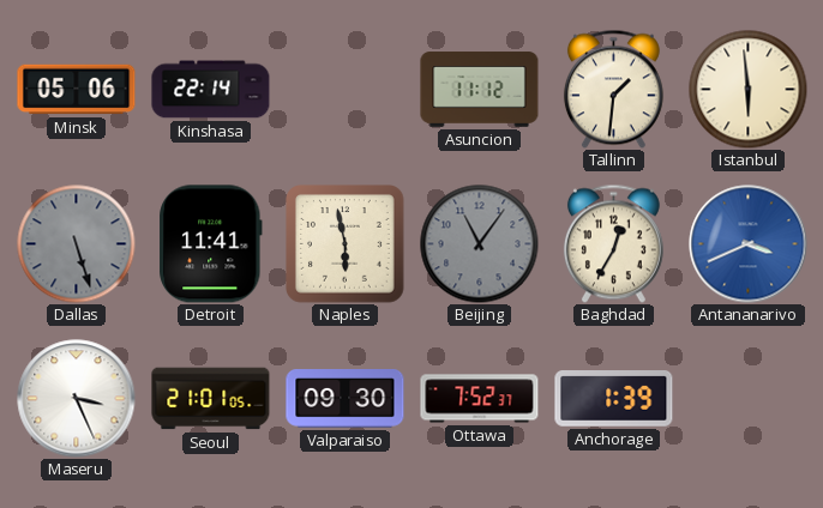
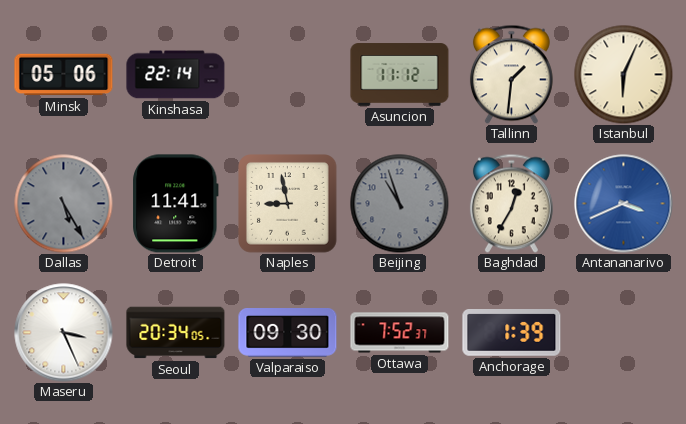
Istanbul: 5:59 -> 6:04
Dallas: 5:27 -> 5:25
Naples: 5:58 -> 8:58
Beijing: 11:06 -> 10:57
Seoul: 21:01 -> 20:34
